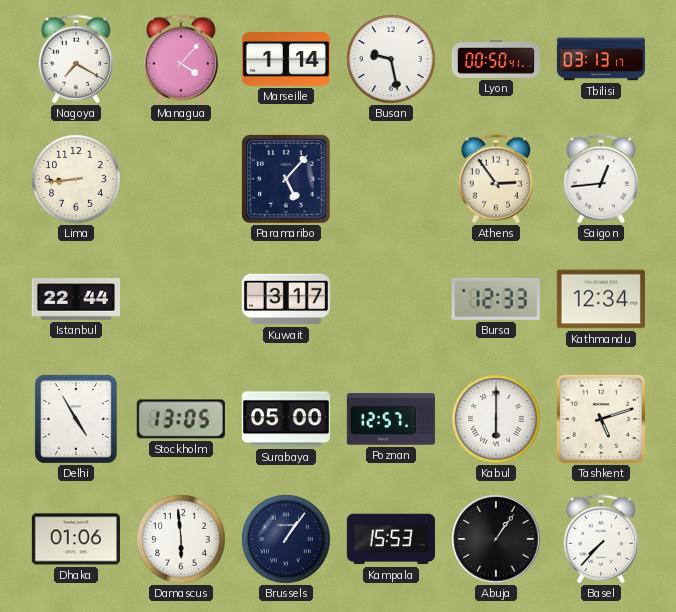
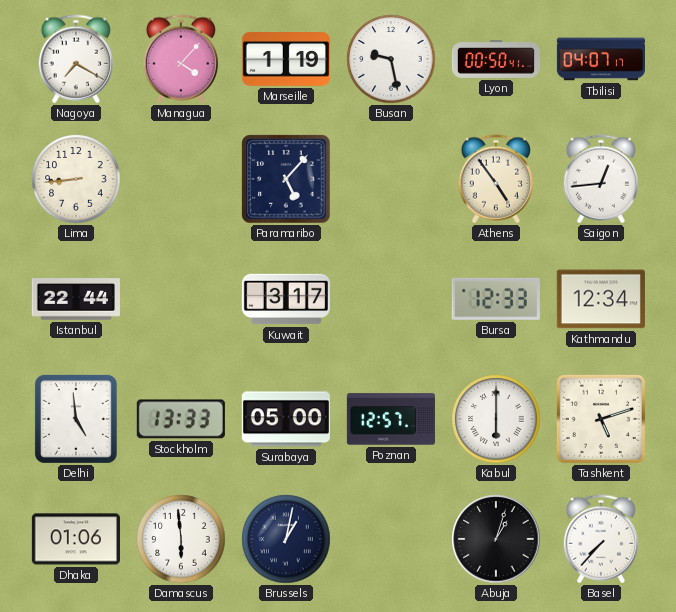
Marseille: 1:14 -> 1:19
Tbilisi: 03:13 -> 04:07
Athens: 2:54 -> 4:54
Delhi: 4:55 -> 4:59
Stockholm: 13:05 -> 13:33
Brussels: 1:06 -> 1:02
Kampala: 15:53 -> none
Abuja: 1:06 -> 1:03
